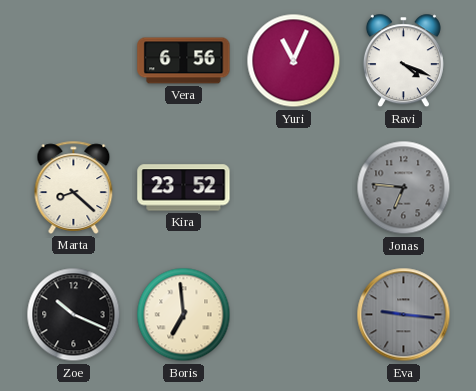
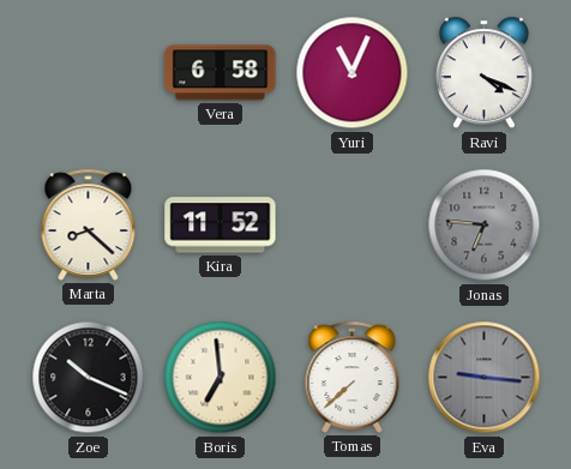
Vera: 6:56 -> 6:58
Kira: 23:52 -> 11:52
Tomas: none -> 7:38
